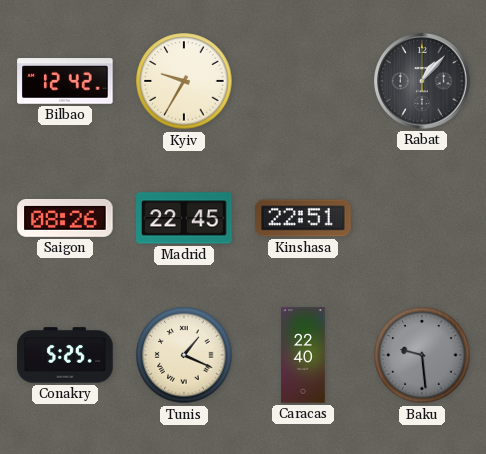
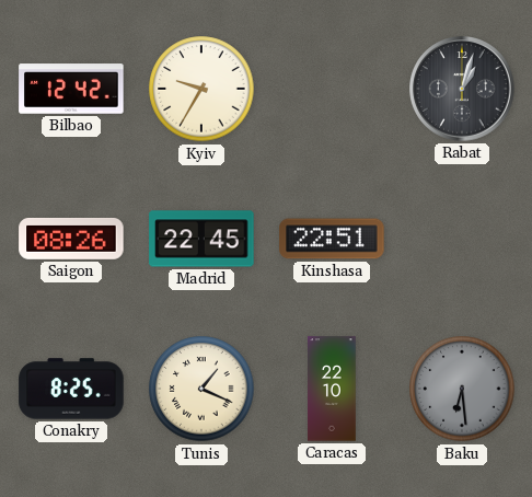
Rabat: 1:07 -> 1:03
Conakry: 5:25 -> 8:25
Caracas: 22:40 -> 22:10
Baku: 9:29 -> 6:29
